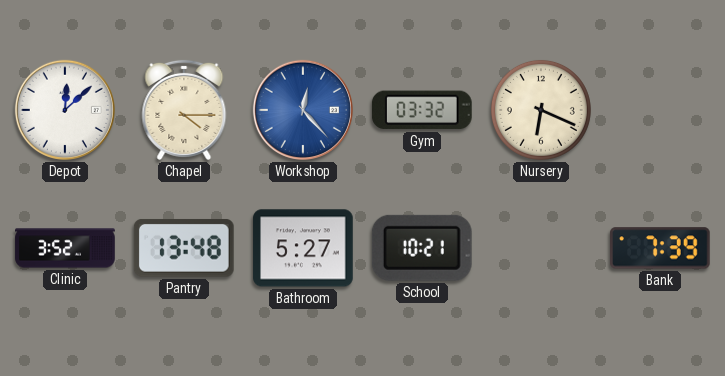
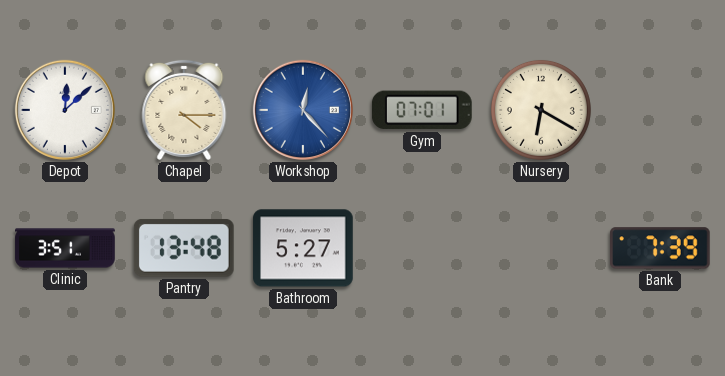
Gym: 03:32 -> 07:01
Nursery: 6:19 -> 6:20
Clinic: 3:52 -> 3:51
School: 10:21 -> none
